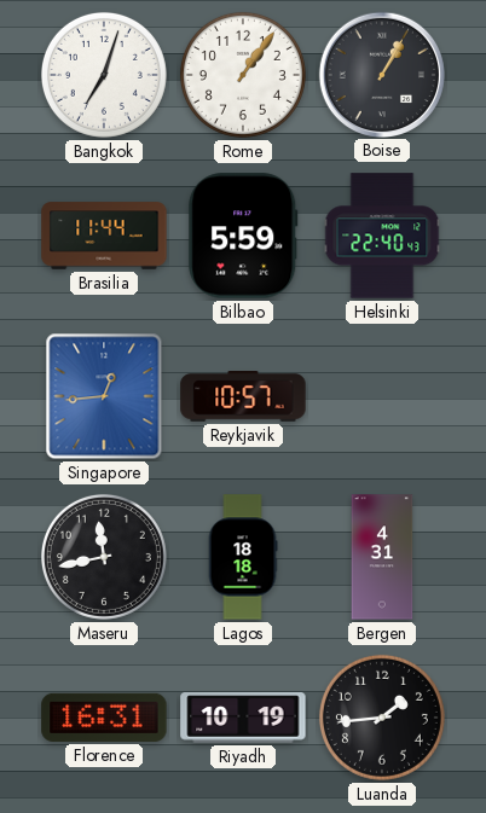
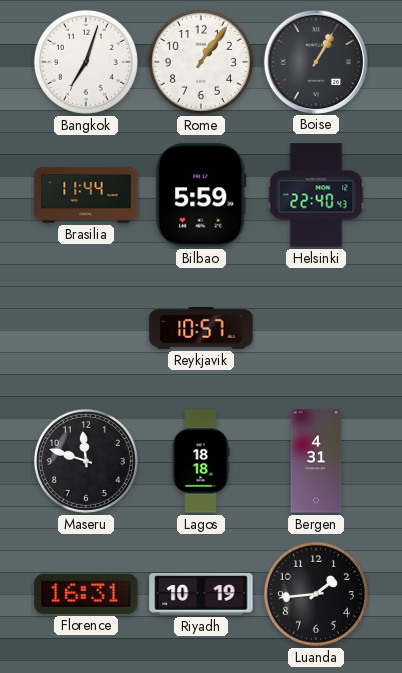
Singapore: 12:44 -> none
Maseru: 11:43 -> 11:48
